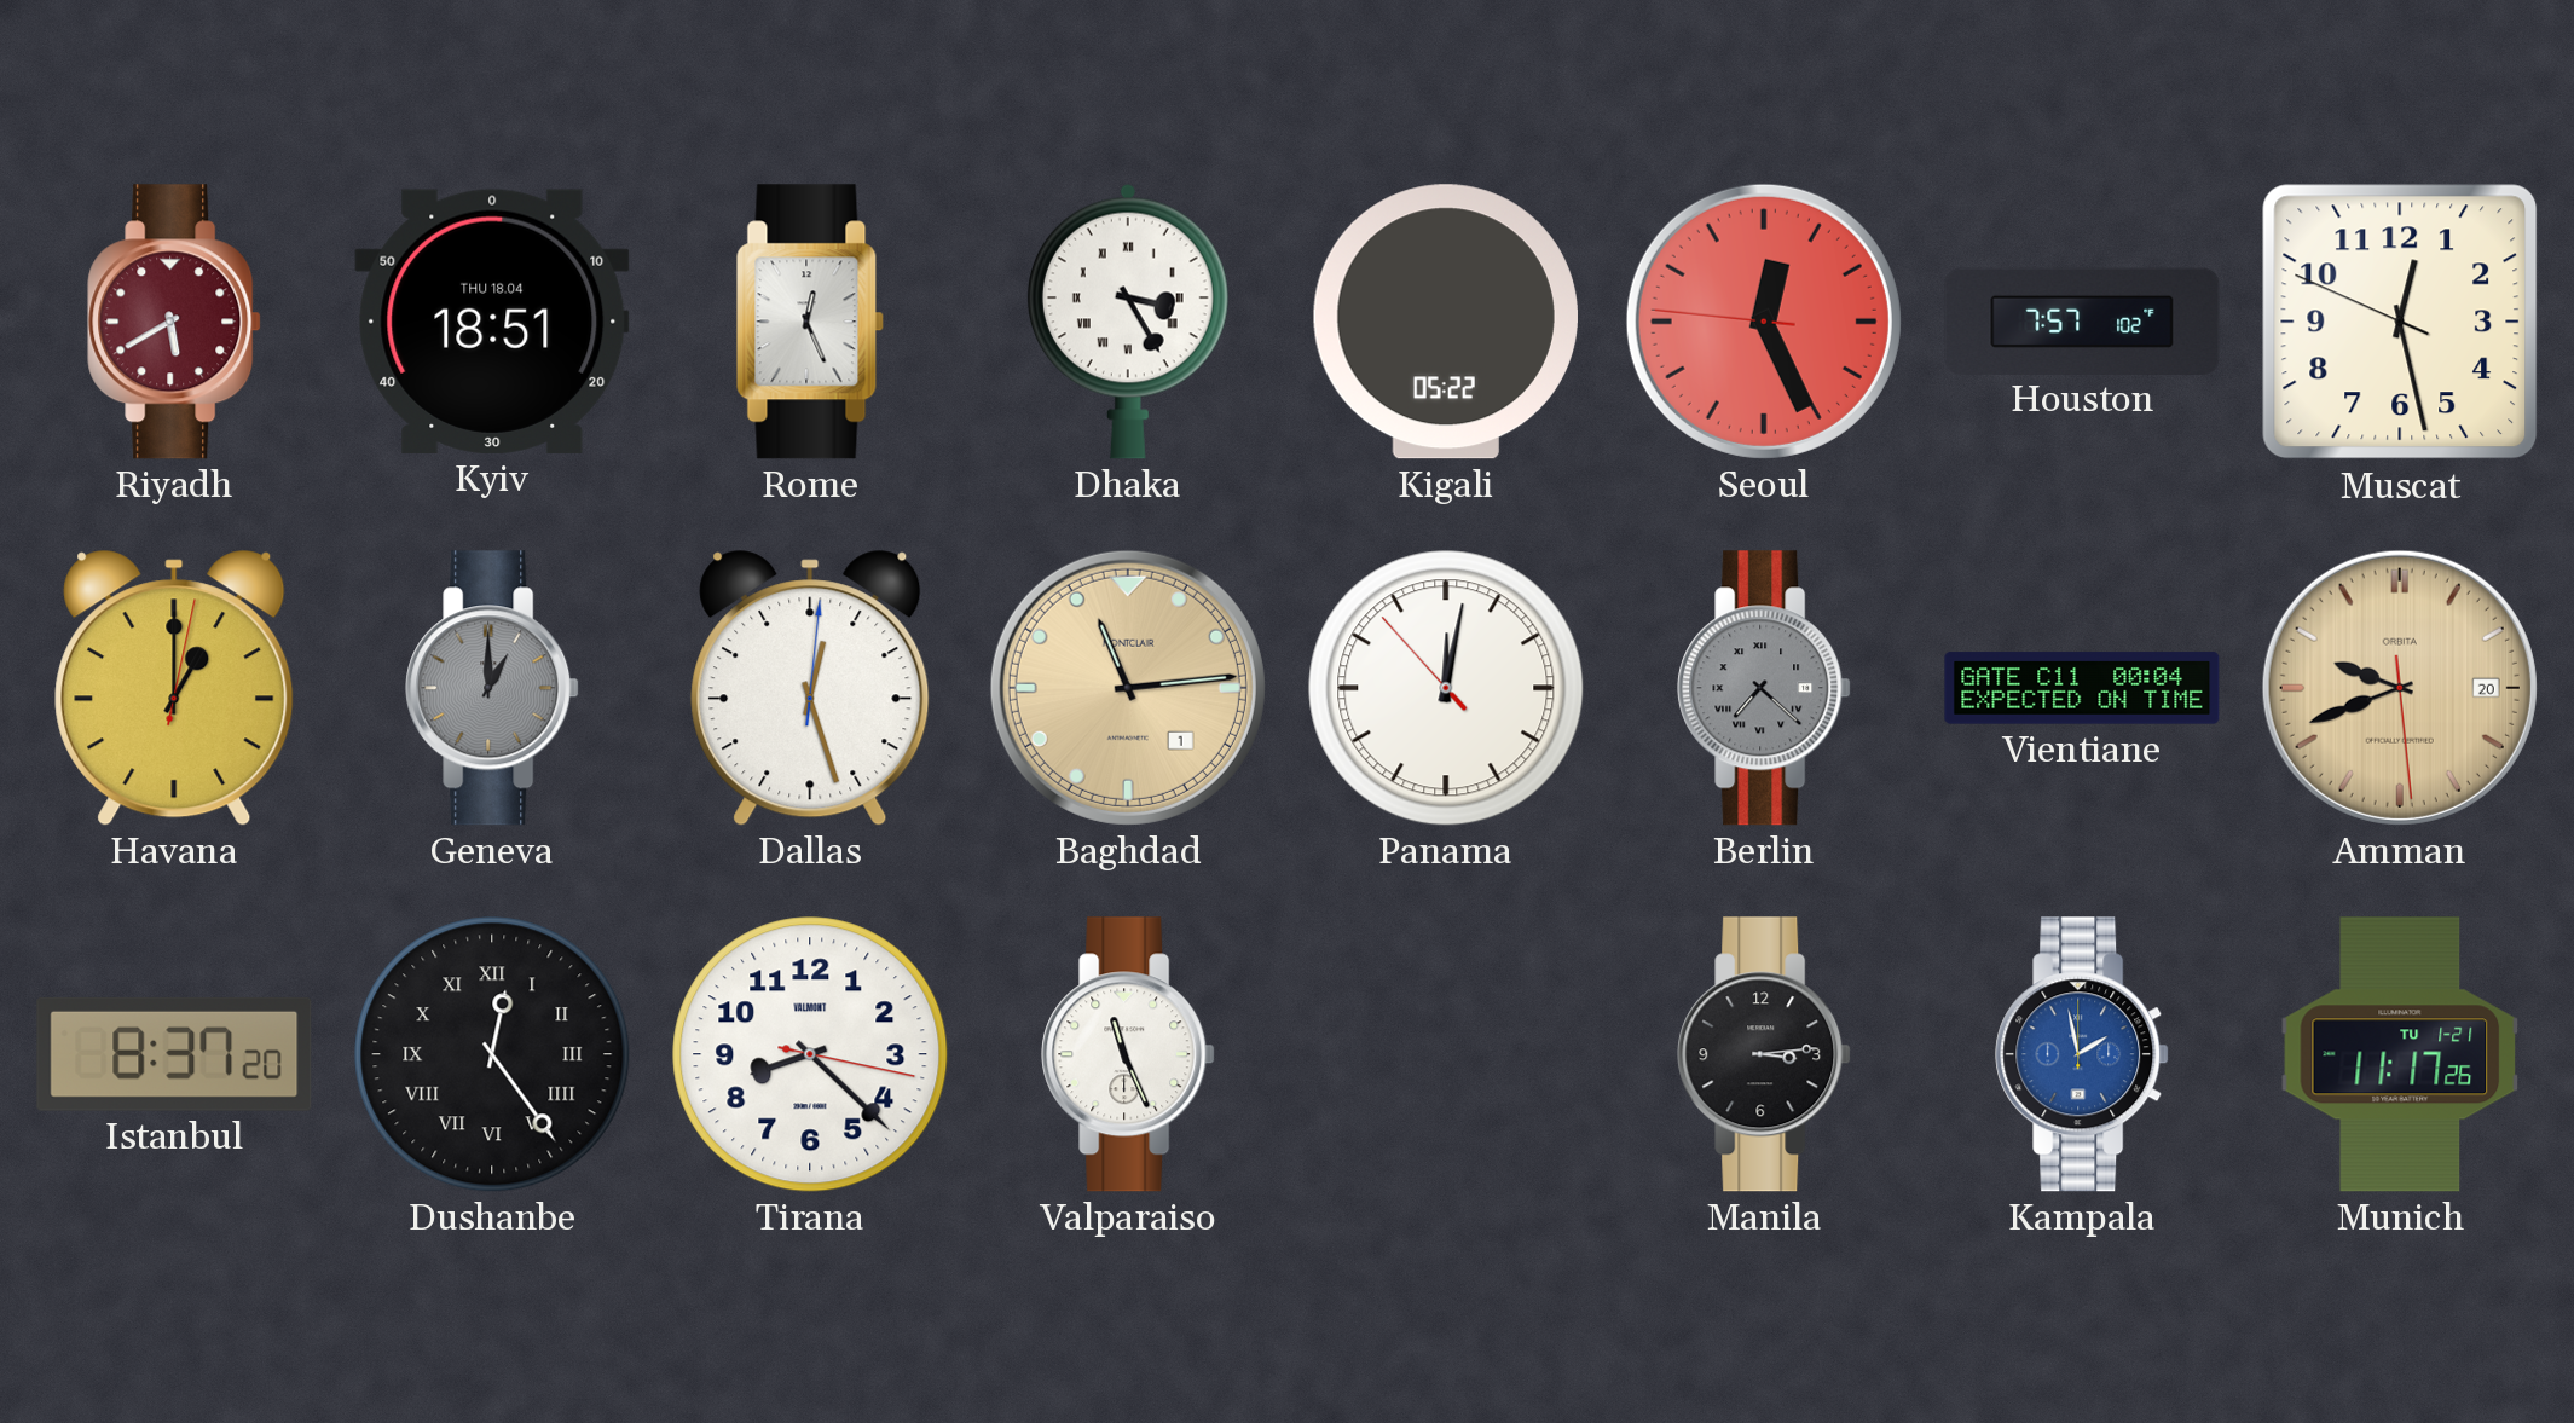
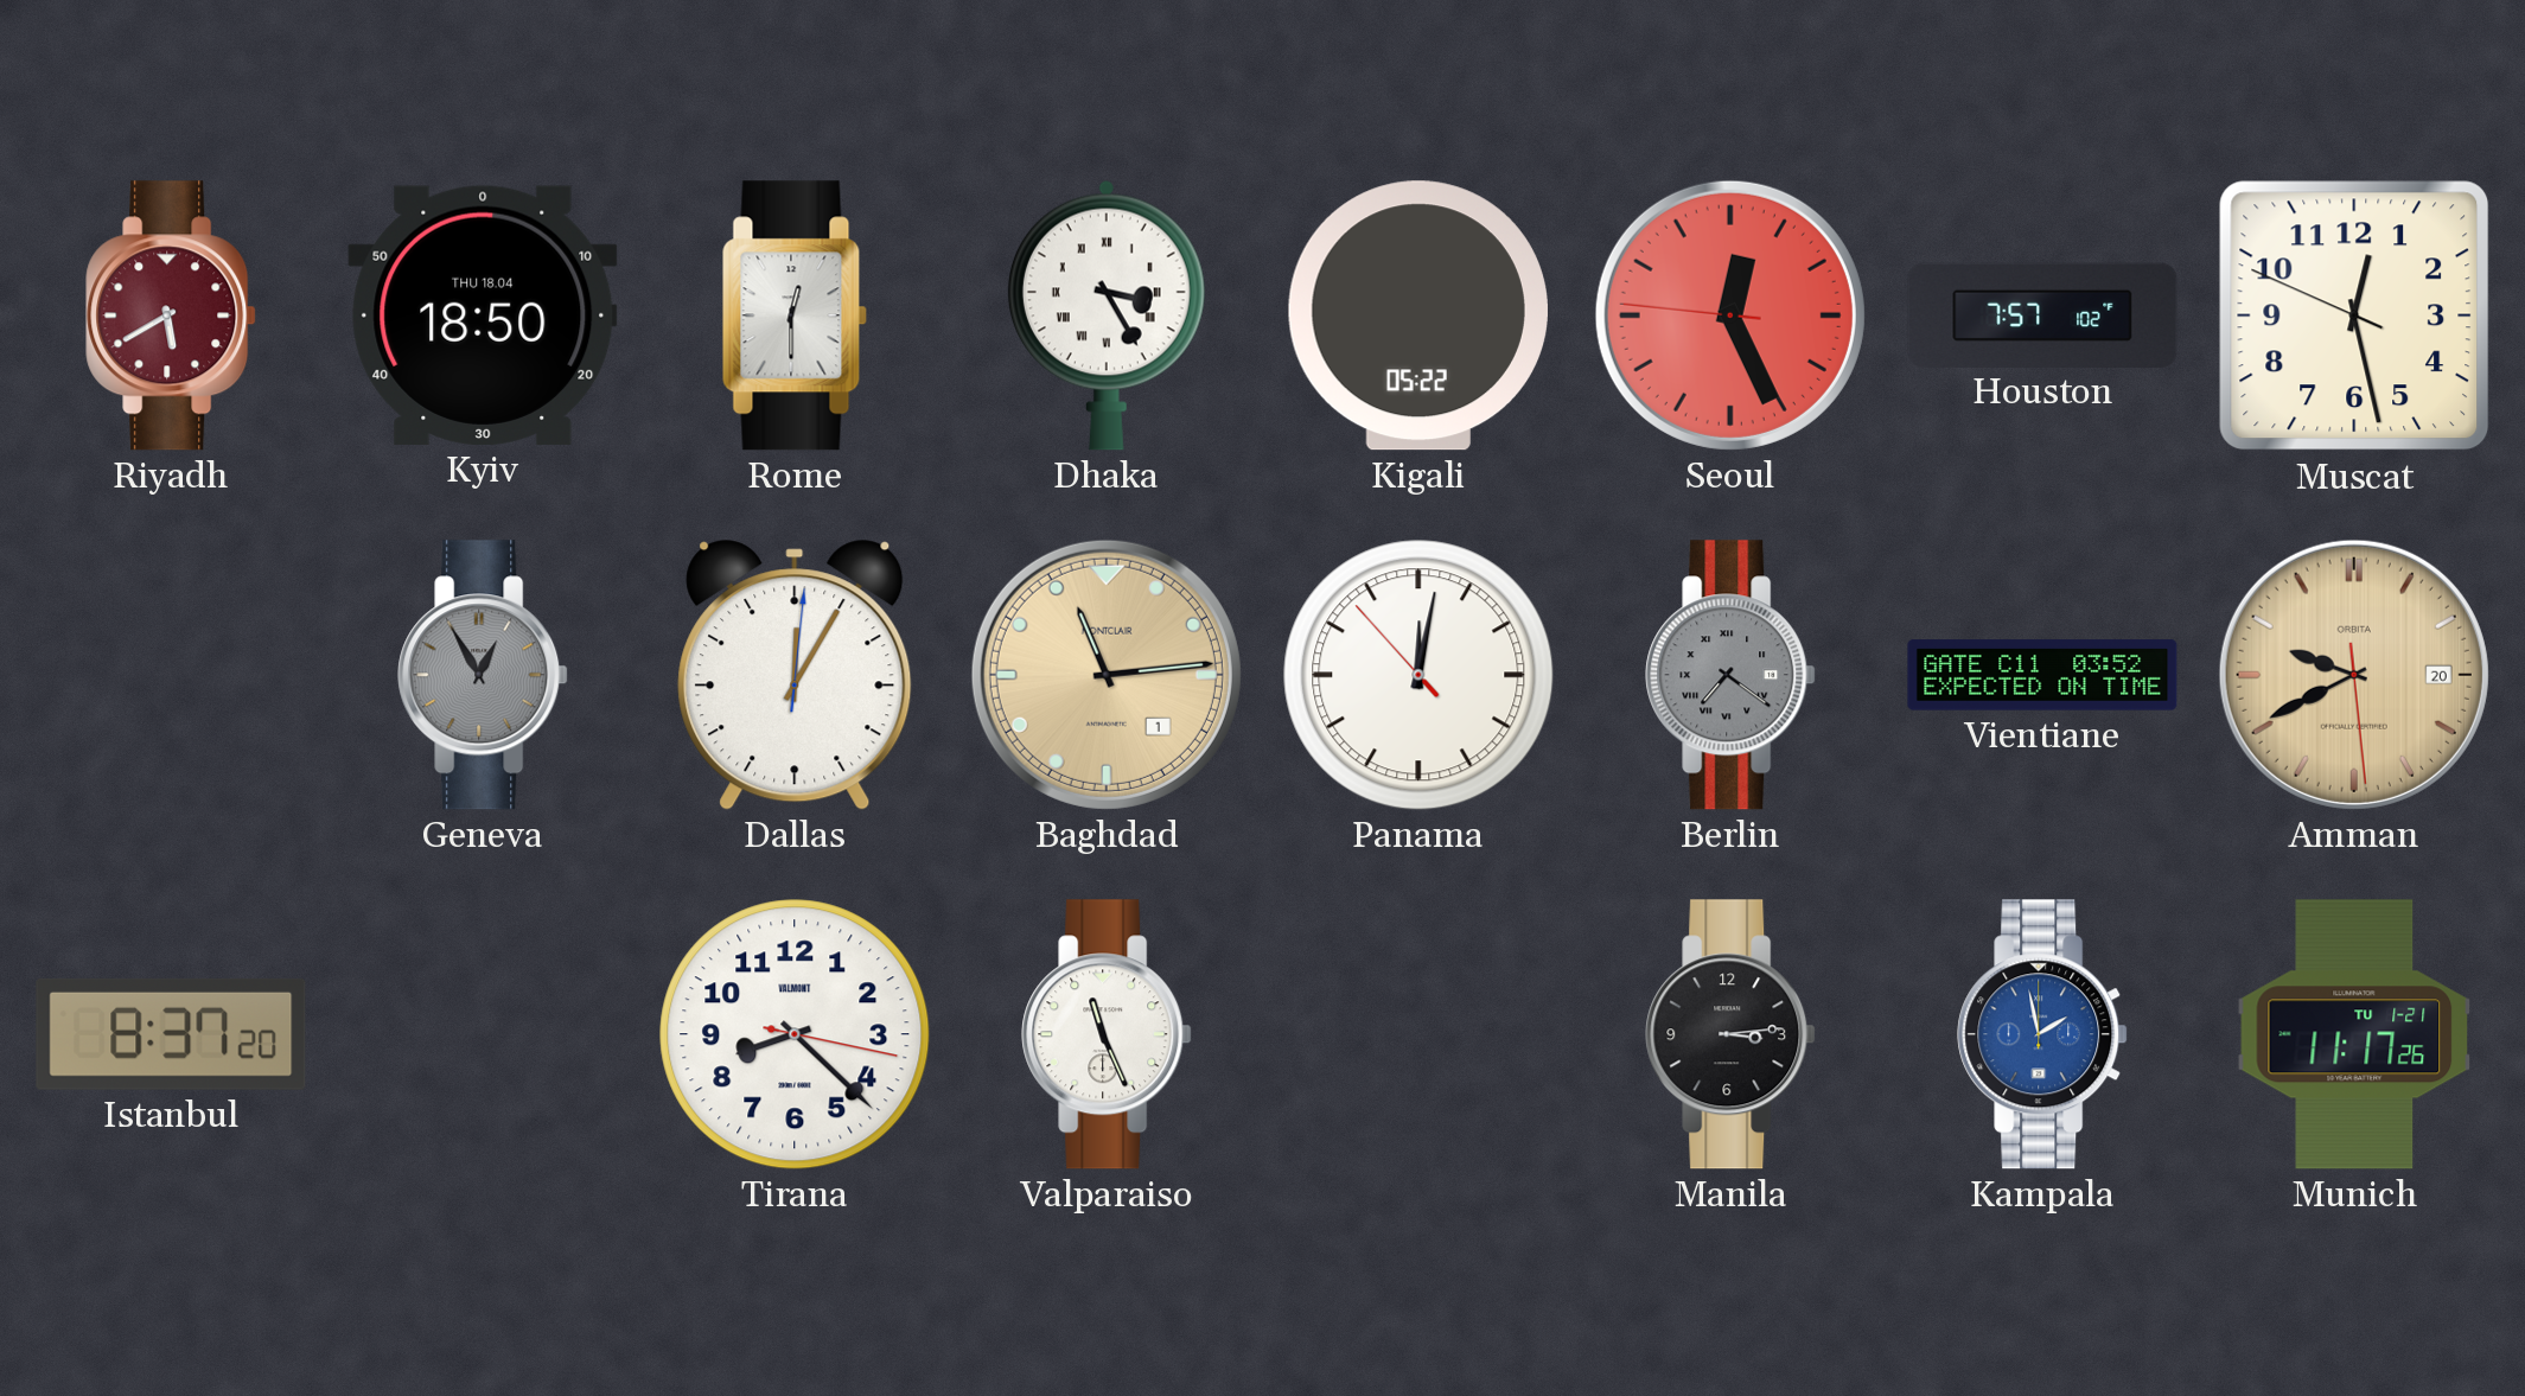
Kyiv: 18:51 -> 18:50
Rome: 12:26 -> 12:30
Havana: 1:00 -> none
Geneva: 1:00 -> 12:55
Dallas: 12:27 -> 12:05
Berlin: 7:22 -> 7:21
Vientiane: 00:04 -> 03:52
Amman: 9:41 -> 9:40
Dushanbe: 12:24 -> none
